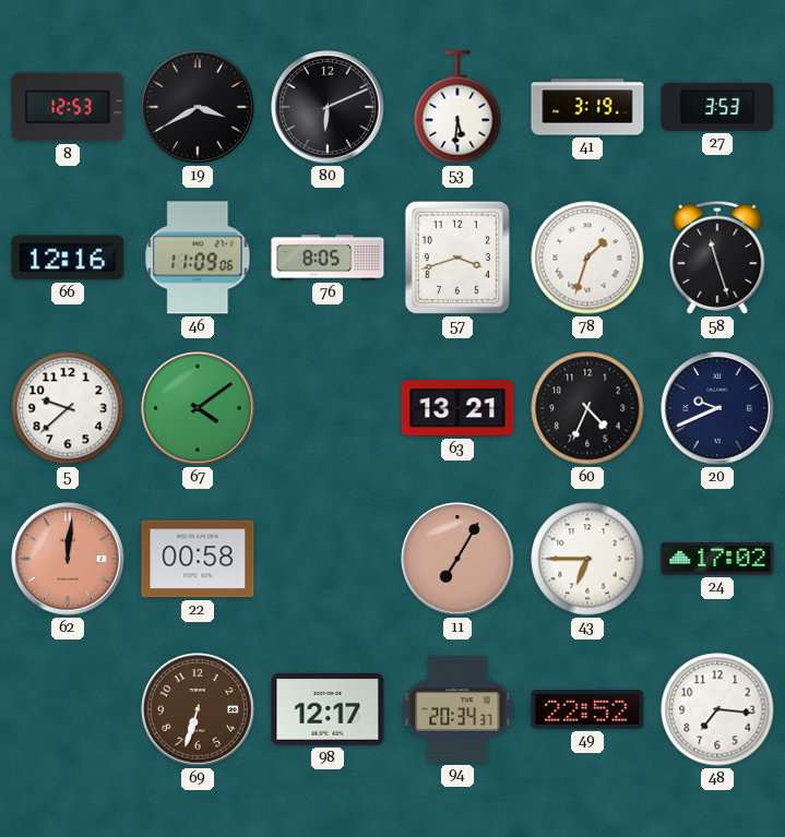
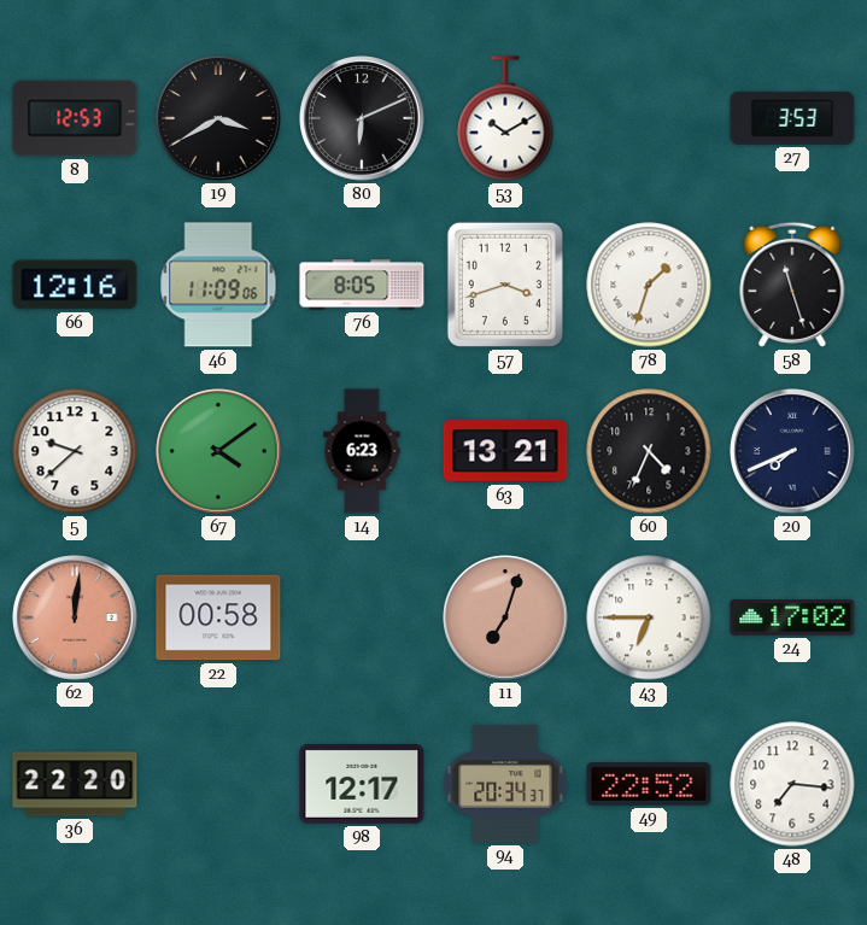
53: 5:31 -> 10:10
41: 3:19 -> none
14: none -> 6:23
20: 9:41 -> 7:41
11: 7:05 -> 7:03
36: none -> 22:20
69: 6:33 -> none
